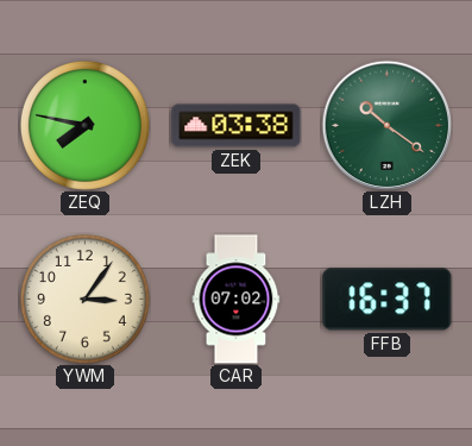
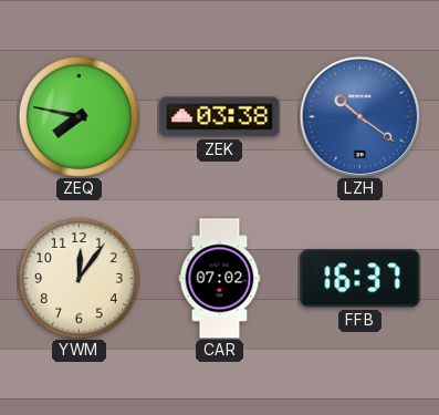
LZH dial: green -> blue
YWM: 3:06 -> 12:06
